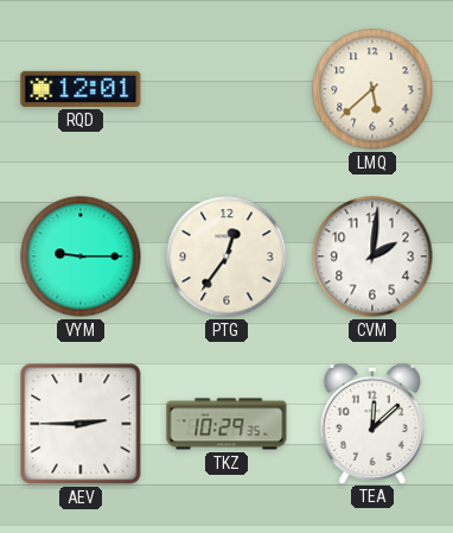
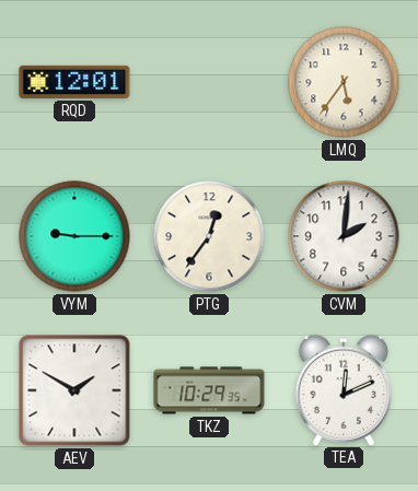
LMQ: 5:38 -> 5:36
AEV: 2:45 -> 1:50
TEA: 12:08 -> 12:11
